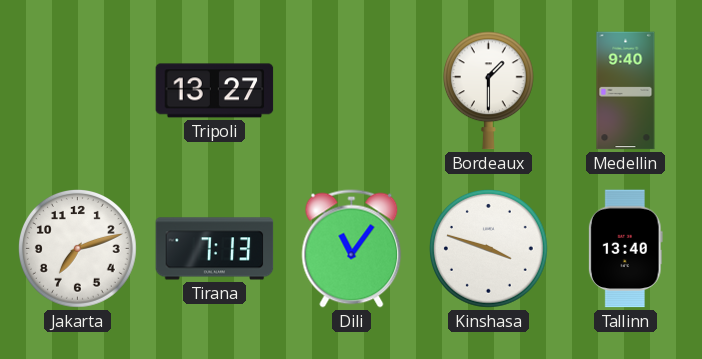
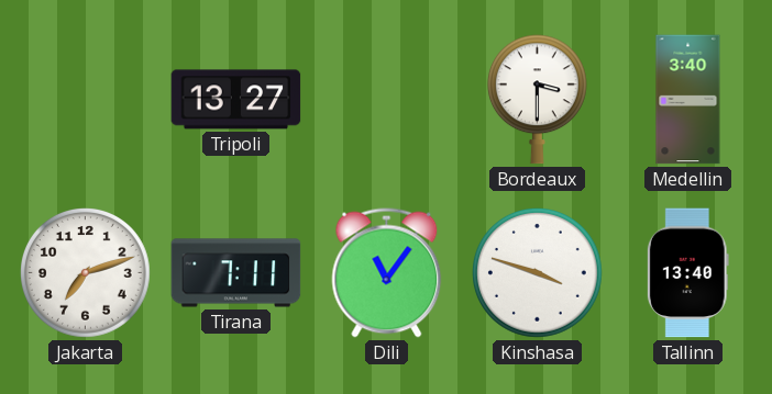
Bordeaux: 1:30 -> 3:30
Medellin: 9:40 -> 3:40
Tirana: 7:13 -> 7:11
